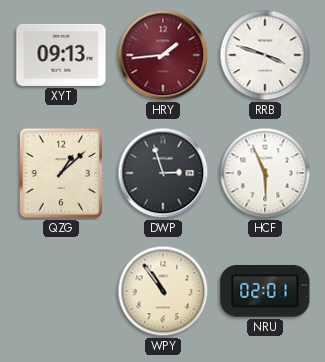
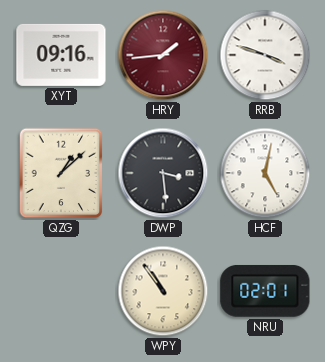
XYT: 09:13 -> 09:16
DWP: 2:57 -> 3:29
HCF: 5:56 -> 5:02
